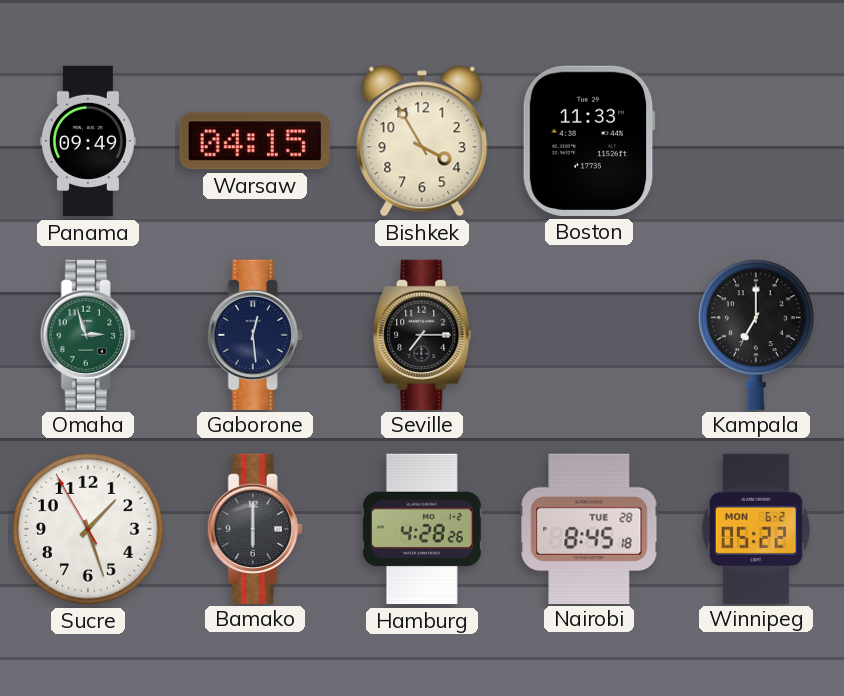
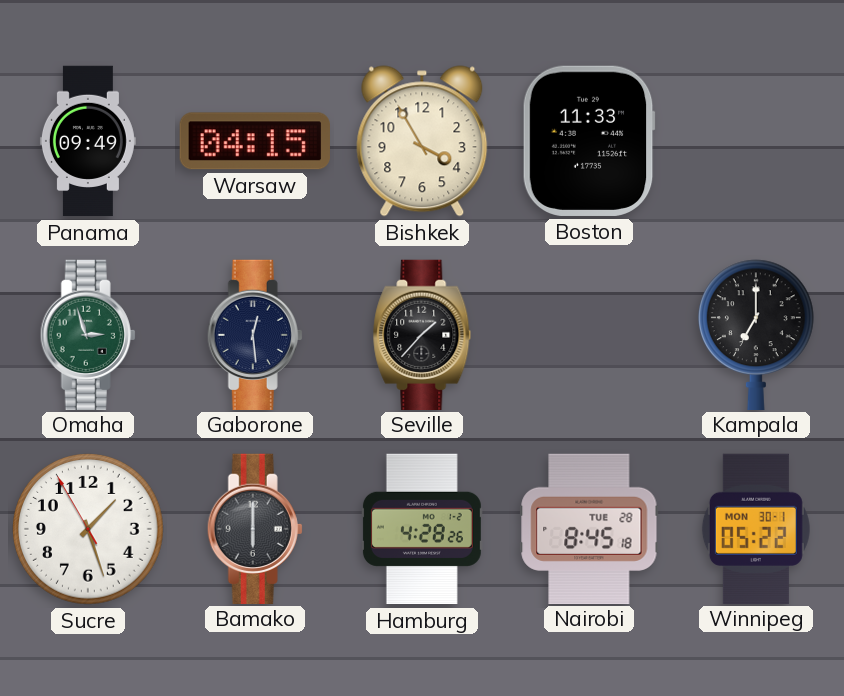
Seville: 7:15 -> 1:37
Winnipeg date: MON 6-2 -> MON 30-1
